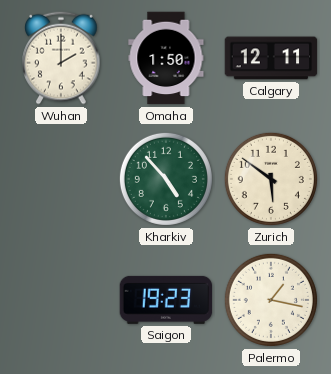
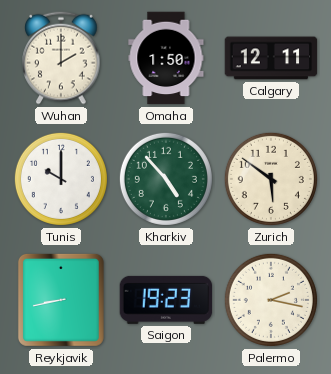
Tunis: none -> 10:00
Reykjavik: none -> 8:43
Palermo: 1:17 -> 2:17
